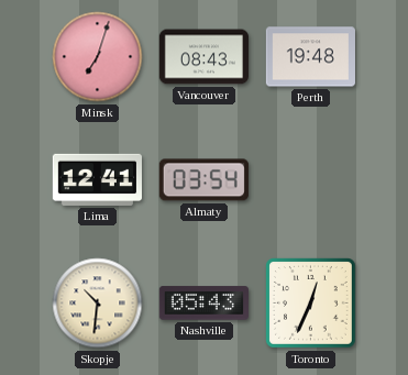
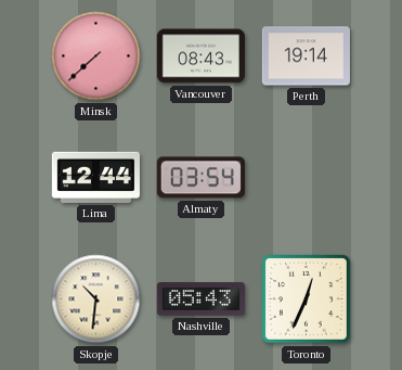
Minsk: 7:03 -> 7:38
Perth: 19:48 -> 19:14
Lima: 12:41 -> 12:44
